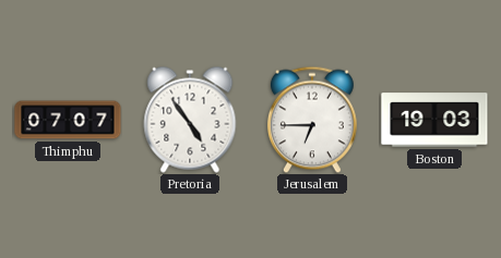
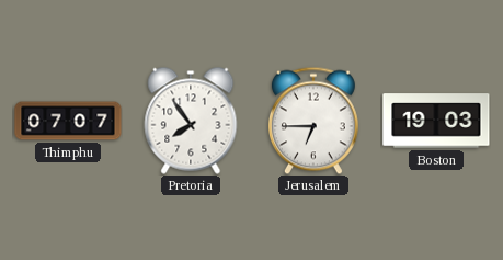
Pretoria: 4:54 -> 7:54
